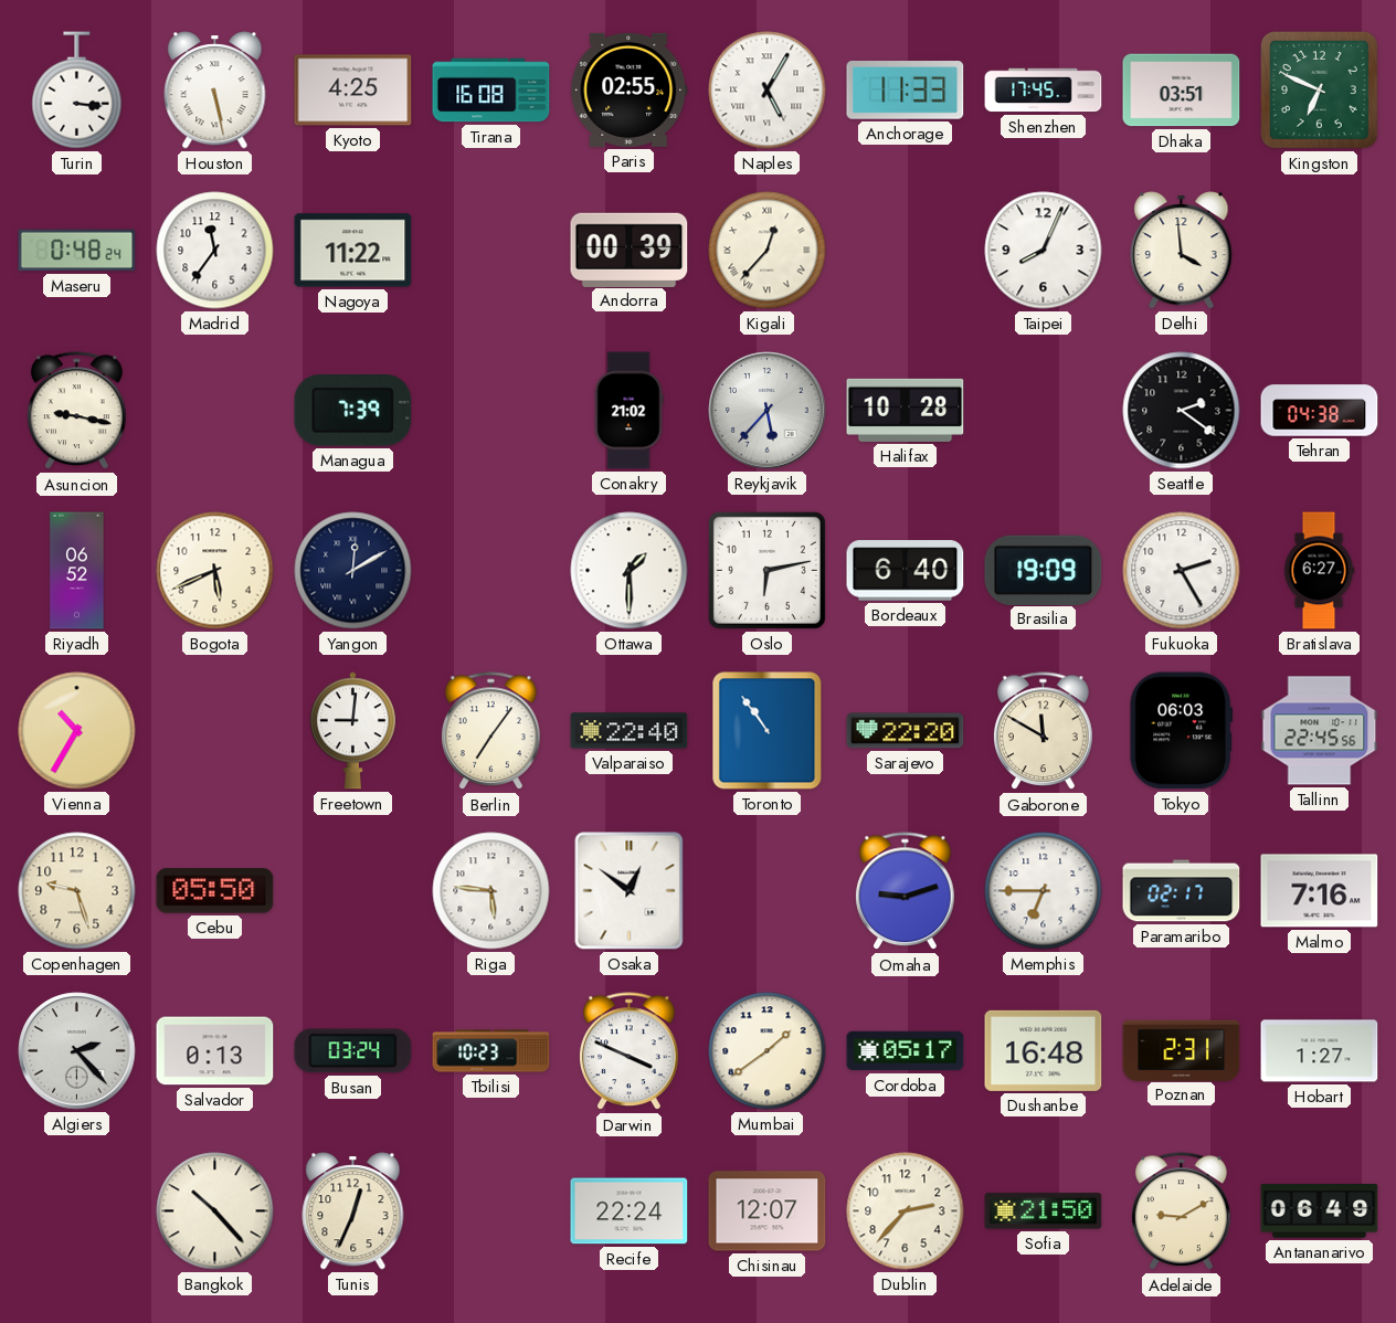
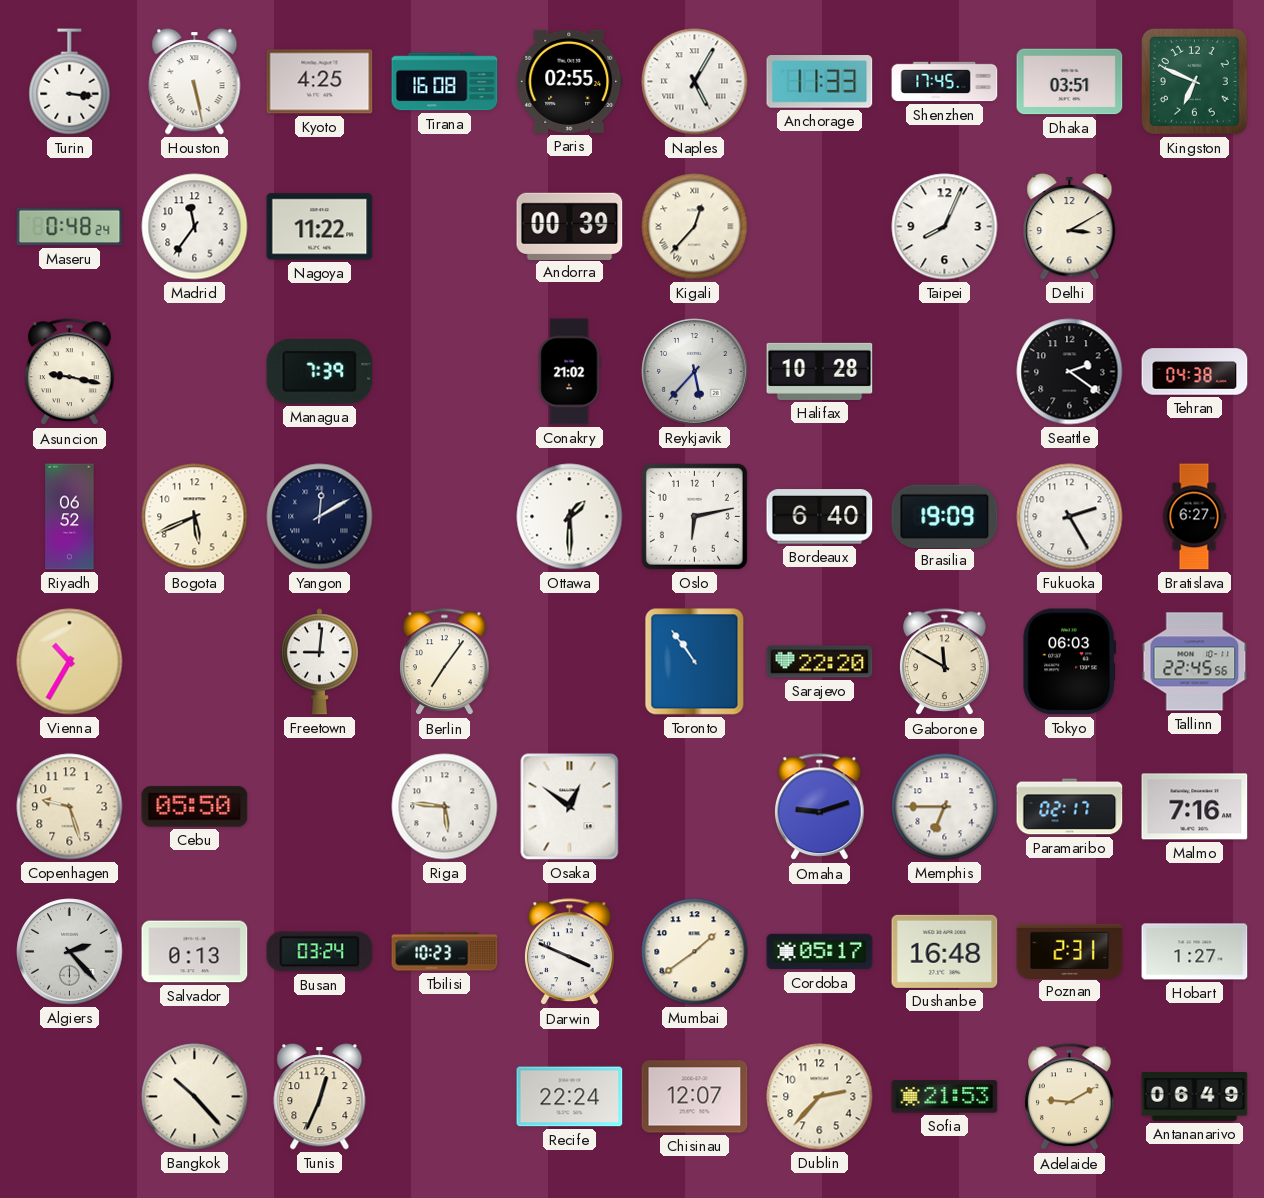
Delhi: 3:59 -> 3:10
Valparaiso: 22:40 -> none
Sofia: 21:50 -> 21:53
